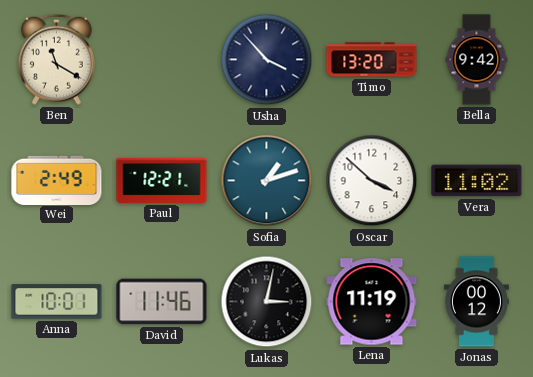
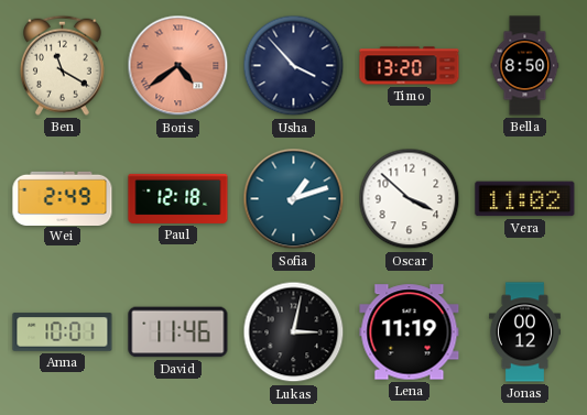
Boris: none -> 4:39
Bella: 9:42 -> 8:50
Paul: 12:21 -> 12:18
